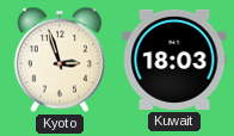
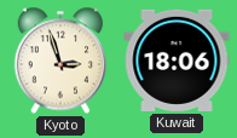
Kuwait: 18:03 -> 18:06
